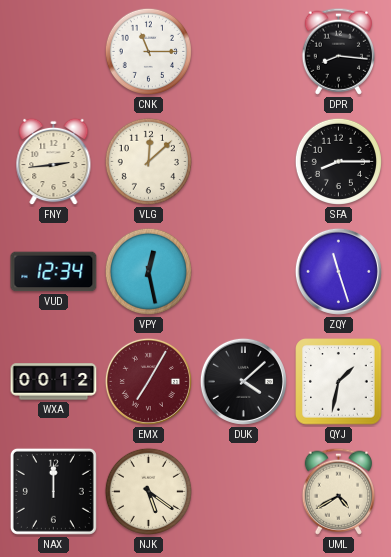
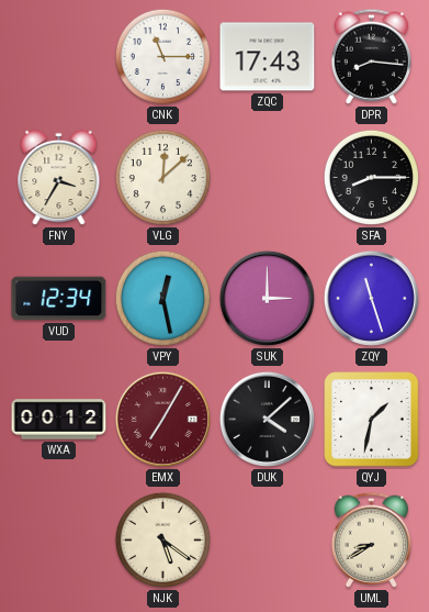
ZQC: none -> 17:43
FNY: 2:44 -> 3:35
SUK: none -> 3:00
NAX: 12:00 -> none
UML: 4:40 -> 8:40
